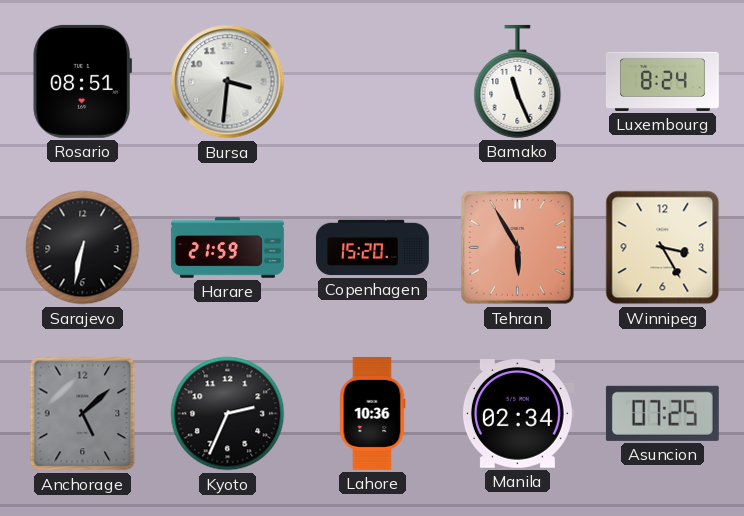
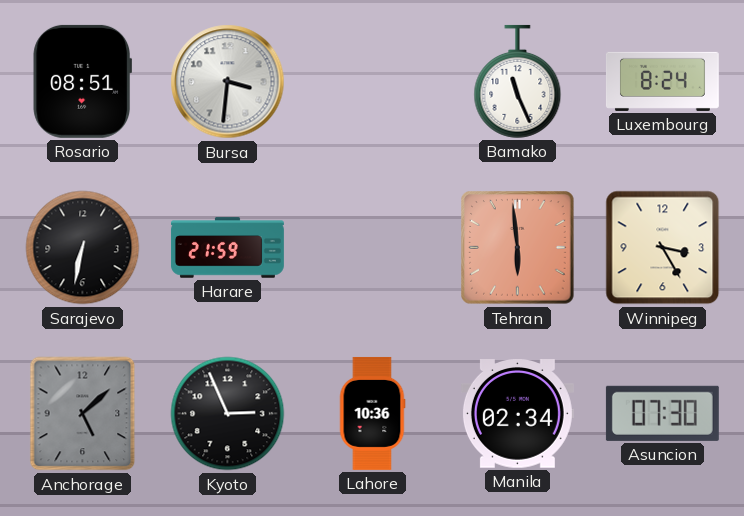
Copenhagen: 15:20 -> none
Tehran: 5:55 -> 5:59
Kyoto: 2:34 -> 2:56
Asuncion: 07:25 -> 07:30
